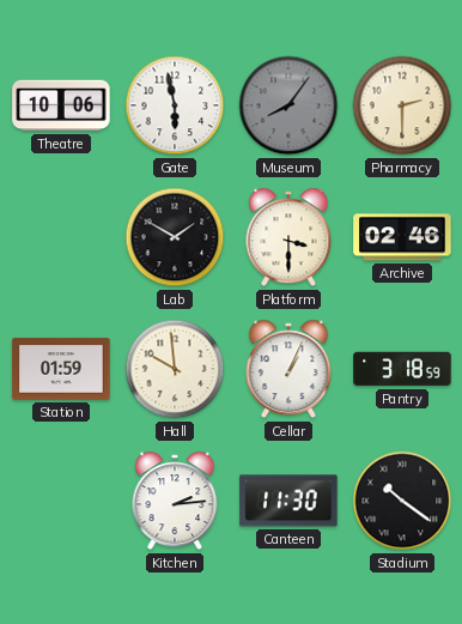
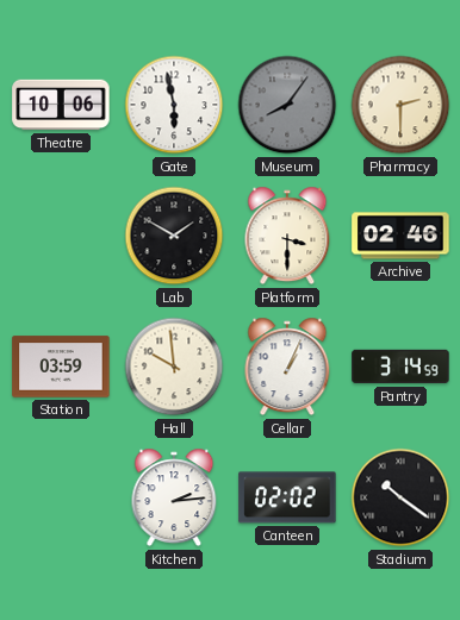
Station: 01:59 -> 03:59
Pantry: 3:18 -> 3:14
Canteen: 11:30 -> 02:02
